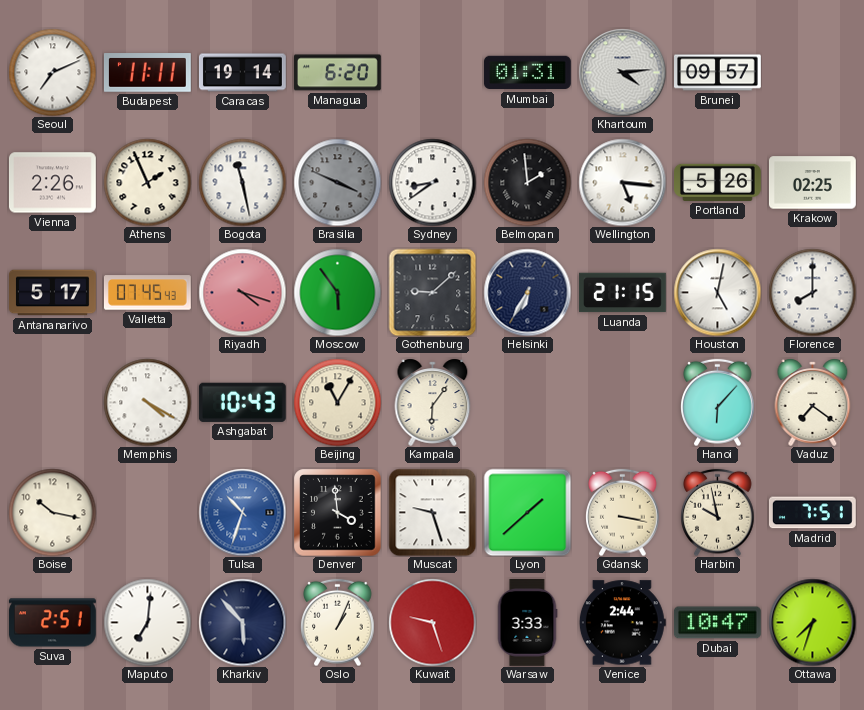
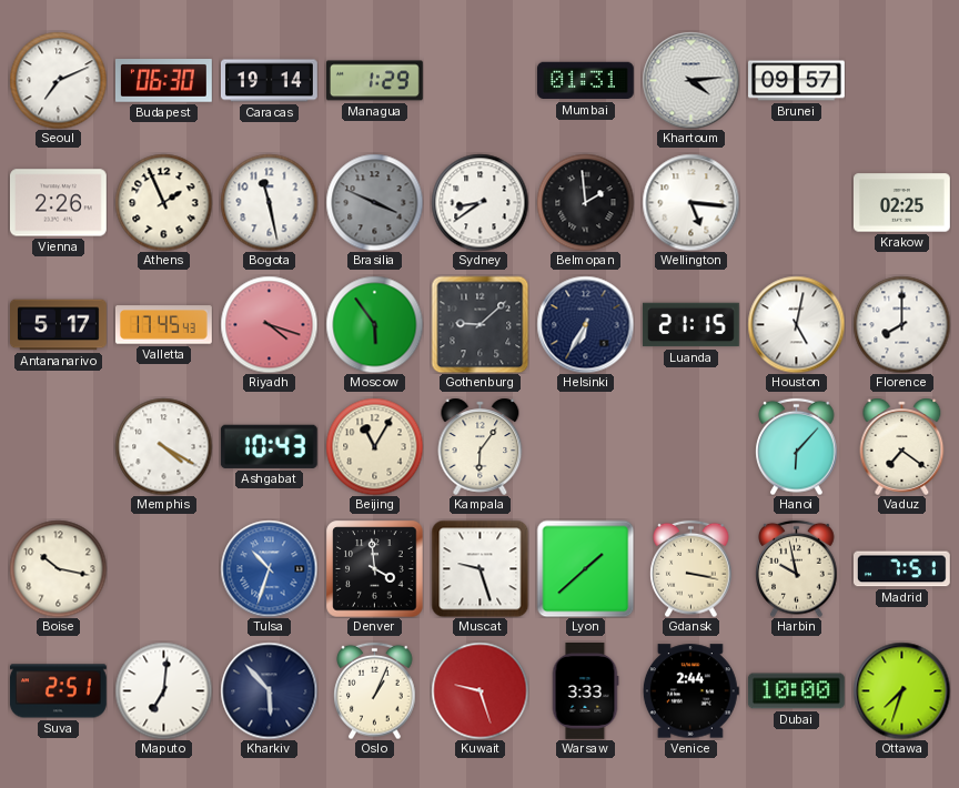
Budapest: 11:11 -> 06:30
Managua: 6:20 -> 1:29
Portland: 5:26 -> none
Valletta: 07:45 -> 17:45
Dubai: 10:47 -> 10:00
